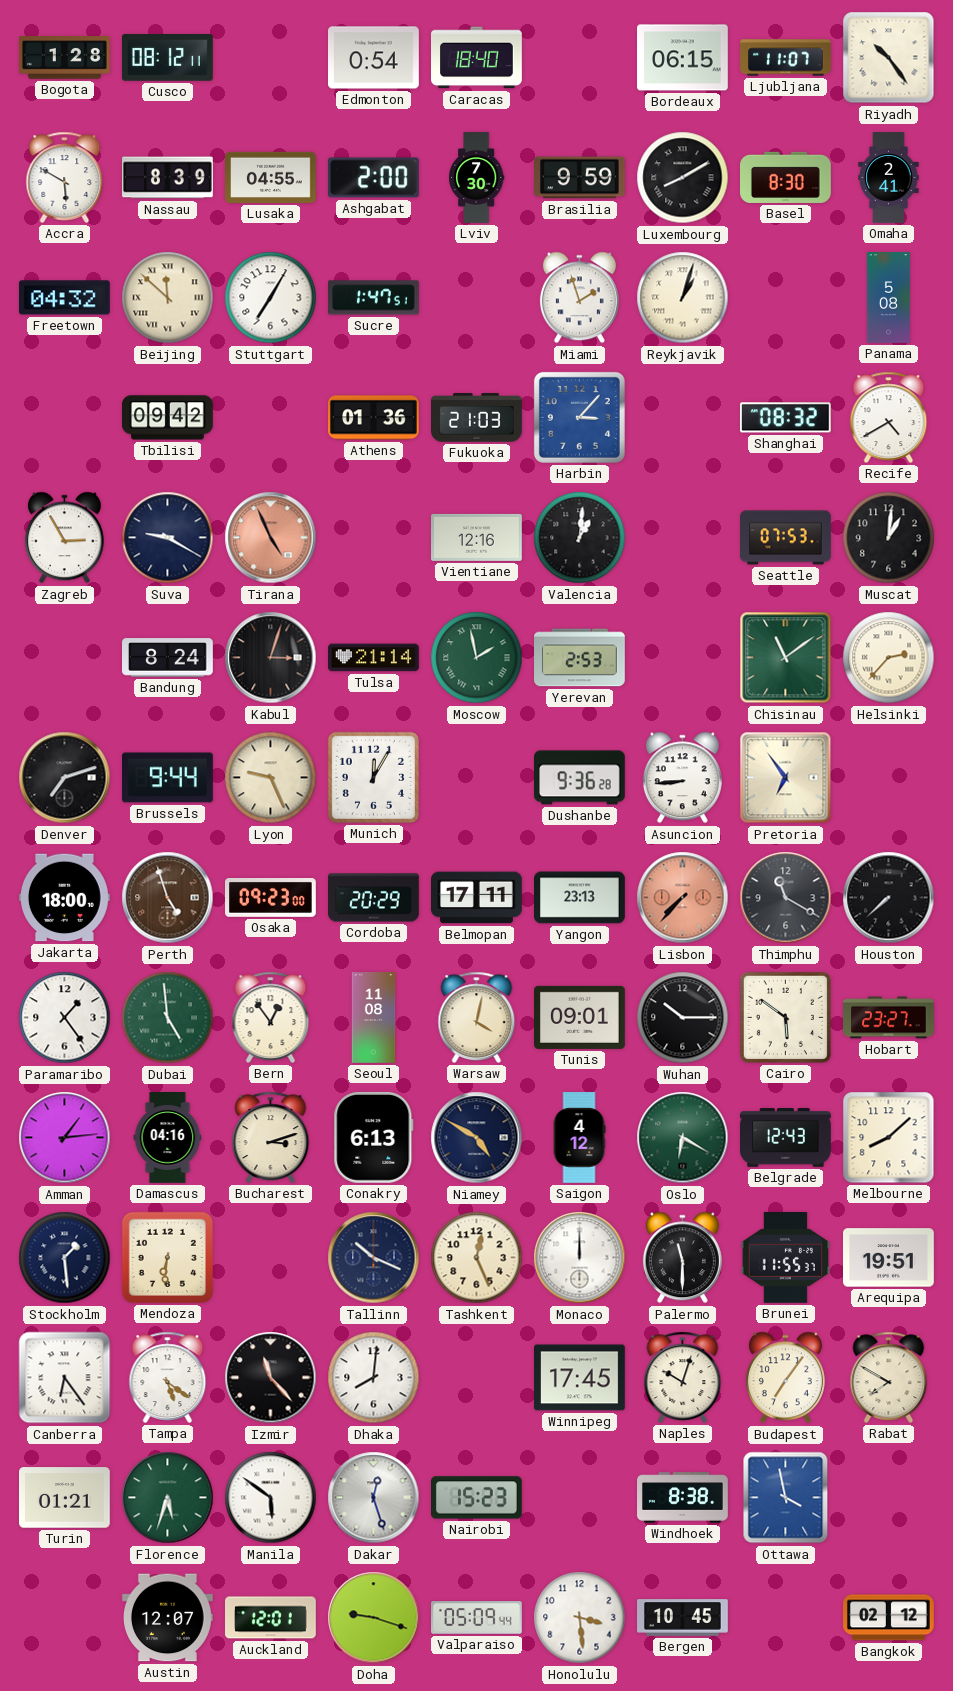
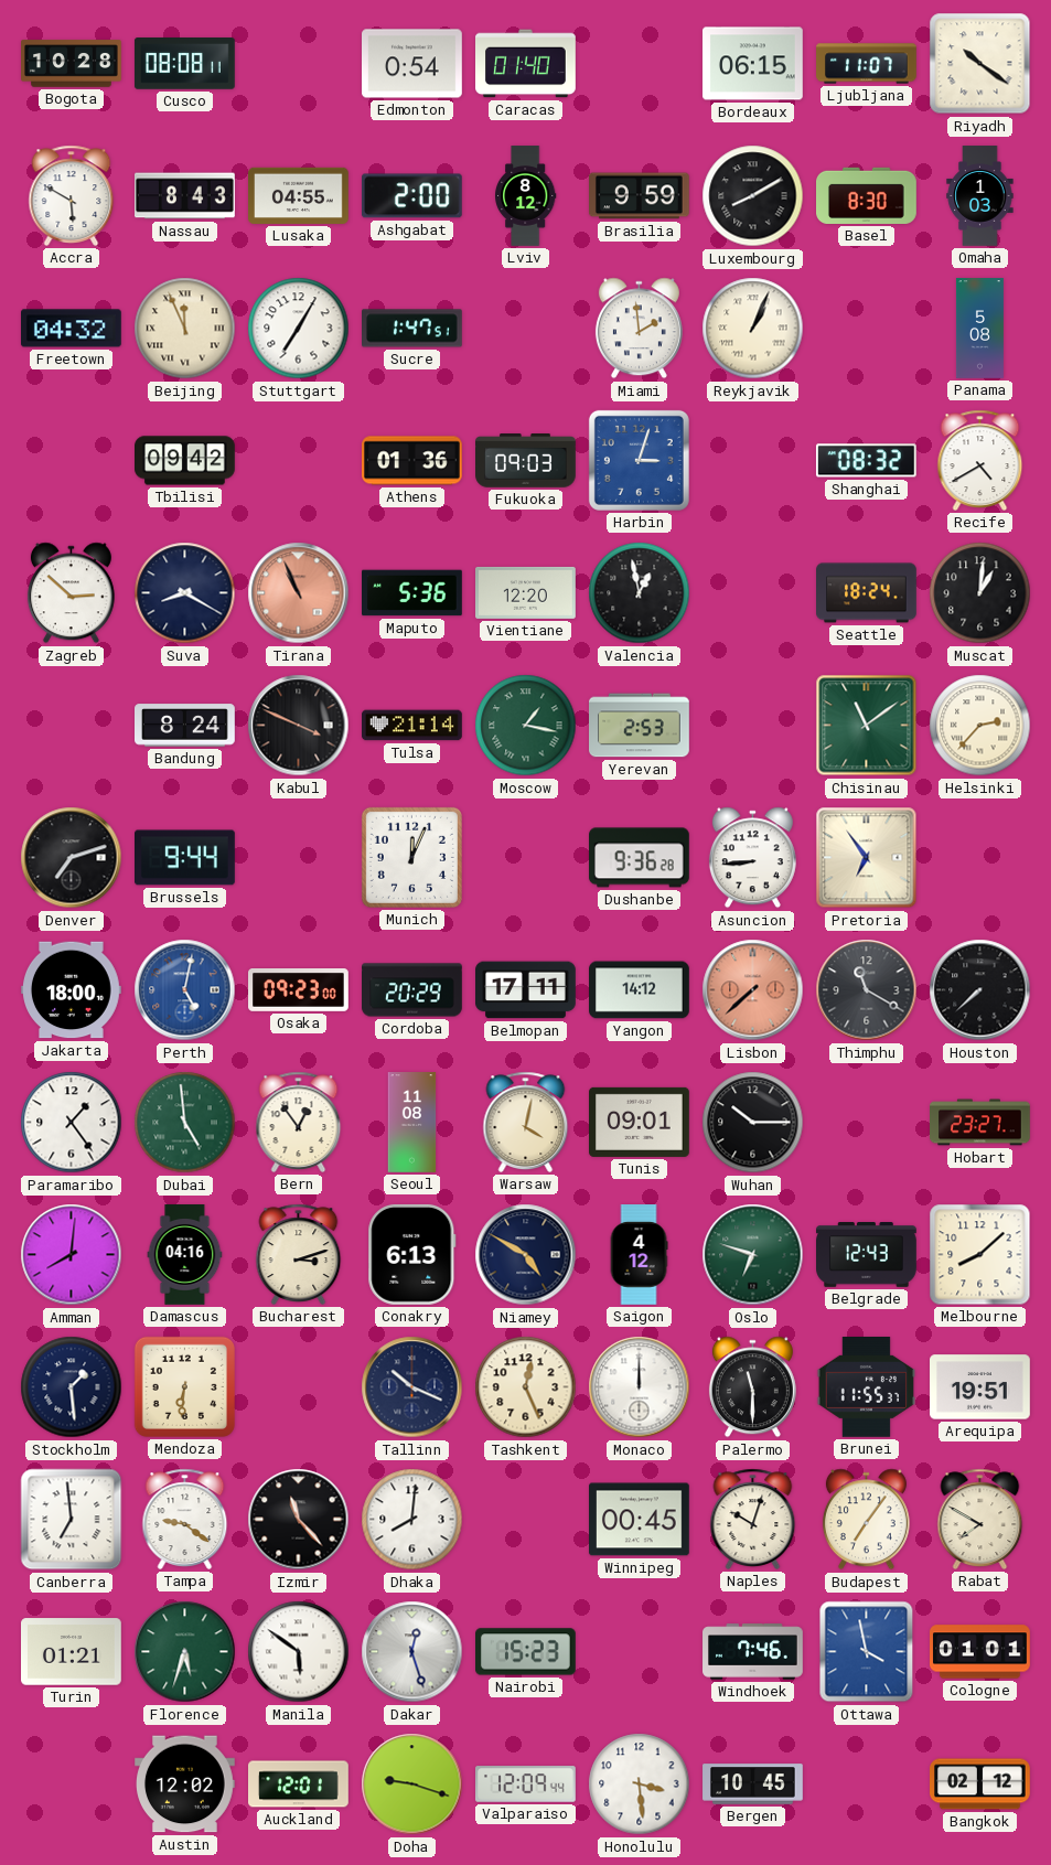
Bogota: 1:28 -> 10:28
Cusco: 08:12 -> 08:08
Caracas: 18:40 -> 01:40
Riyadh: 10:24 -> 10:21
Nassau: 8:39 -> 8:43
Lviv: 7:30 -> 8:12
Omaha: 2:41 -> 1:03
Beijing: 11:52 -> 11:56
Miami: 1:57 -> 1:59
Reykjavik: 1:03 -> 1:04
Fukuoka: 21:03 -> 09:03
Harbin: 3:07 -> 3:03
Zagreb: 2:55 -> 2:52
Suva: 9:20 -> 8:20
Tirana: 4:56 -> 10:56
Maputo: none -> 5:36
Vientiane: 12:16 -> 12:20
Valencia: 1:01 -> 12:58
Seattle: 07:53 -> 18:24
Kabul: 3:03 -> 3:49
Moscow: 1:58 -> 1:17
Lyon: 9:26 -> none
Munich: 12:05 -> 12:04
Perth: 4:57 -> 5:02
Perth dial: brown -> blue
Yangon: 23:13 -> 14:12
Lisbon: 7:37 -> 7:38
Cairo: 5:51 -> none
Amman: 1:14 -> 8:01
Oslo: 6:20 -> 6:48
Canberra: 6:24 -> 6:59
Tampa: 5:21 -> 9:21
Winnipeg: 17:45 -> 00:45
Windhoek: 8:38 -> 7:46
Cologne: none -> 01:01
Austin: 12:07 -> 12:02
Valparaiso: 05:09 -> 12:09
